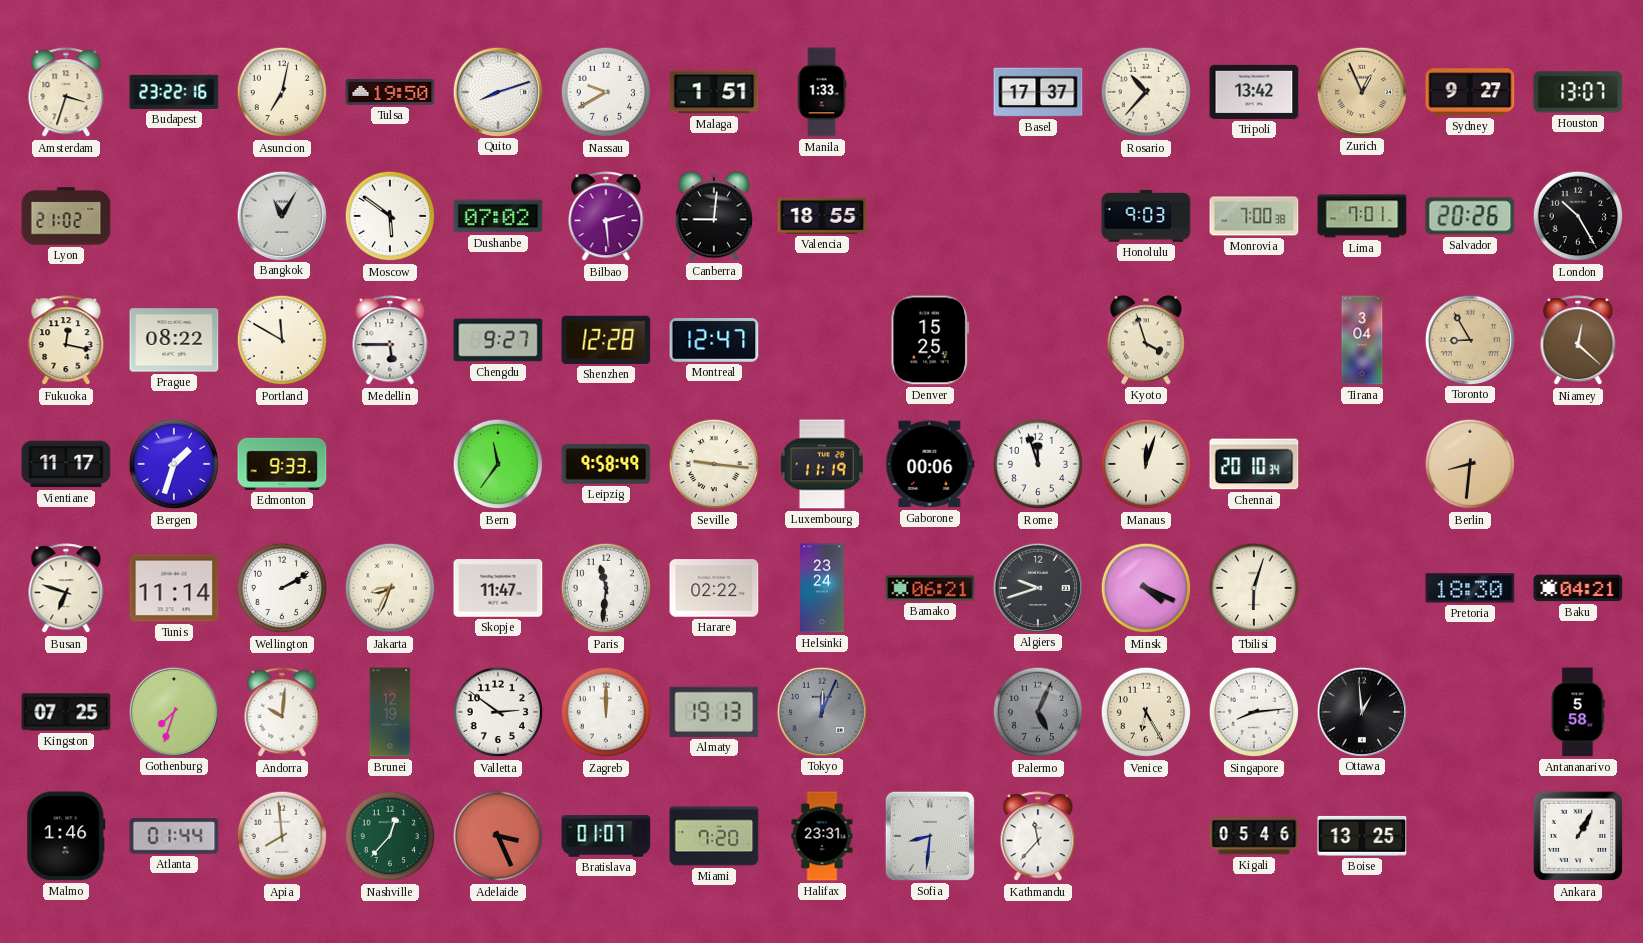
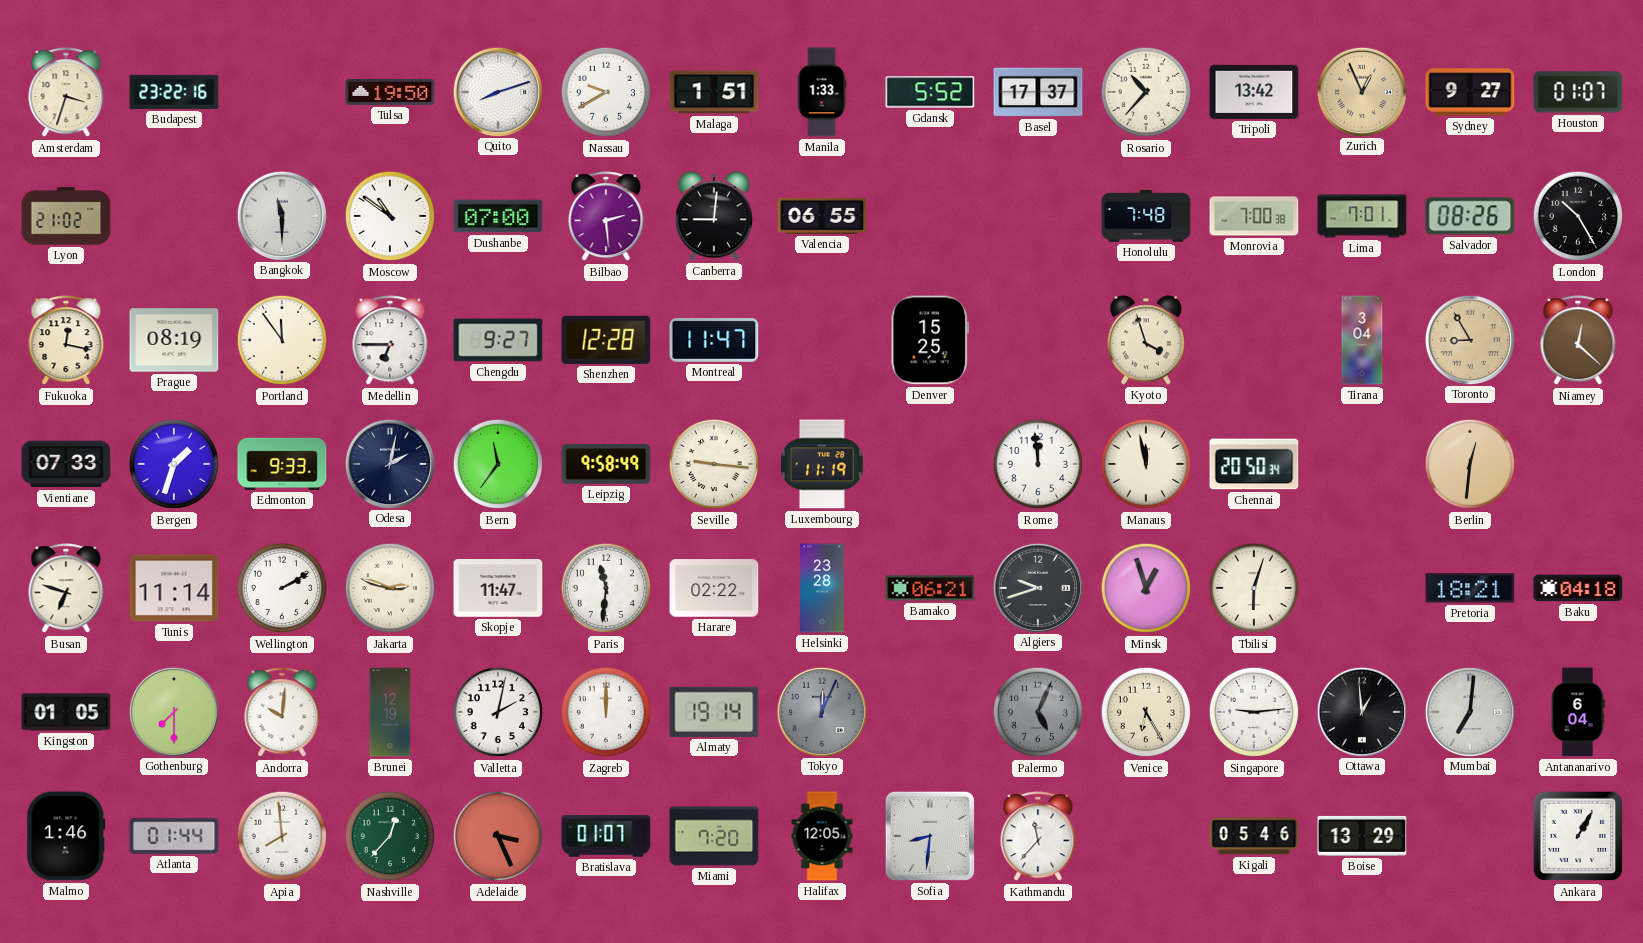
Asuncion: 7:02 -> none
Gdansk: none -> 5:52
Houston: 13:07 -> 01:07
Bangkok: 11:05 -> 11:30
Moscow: 5:51 -> 10:51
Dushanbe: 07:02 -> 07:00
Valencia: 18:55 -> 06:55
Honolulu: 9:03 -> 7:48
Salvador: 20:26 -> 08:26
Prague: 08:22 -> 08:19
Portland: 11:50 -> 11:54
Medellin: 5:45 -> 6:45
Montreal: 12:47 -> 11:47
Vientiane: 11:17 -> 07:33
Odesa: none -> 2:02
Gaborone: 00:06 -> none
Rome: 11:57 -> 11:59
Manaus: 12:03 -> 11:58
Chennai: 20:10 -> 20:50
Berlin: 8:31 -> 12:31
Jakarta: 8:34 -> 2:48
Helsinki: 23:24 -> 23:28
Minsk: 4:19 -> 12:57
Pretoria: 18:30 -> 18:21
Baku: 04:21 -> 04:18
Kingston: 07:25 -> 01:05
Gothenburg: 7:33 -> 7:30
Valletta: 2:51 -> 2:02
Almaty: 19:13 -> 19:14
Singapore: 8:14 -> 9:14
Mumbai: none -> 7:01
Antananarivo: 5:58 -> 6:04
Halifax: 23:31 -> 12:05
Boise: 13:25 -> 13:29
